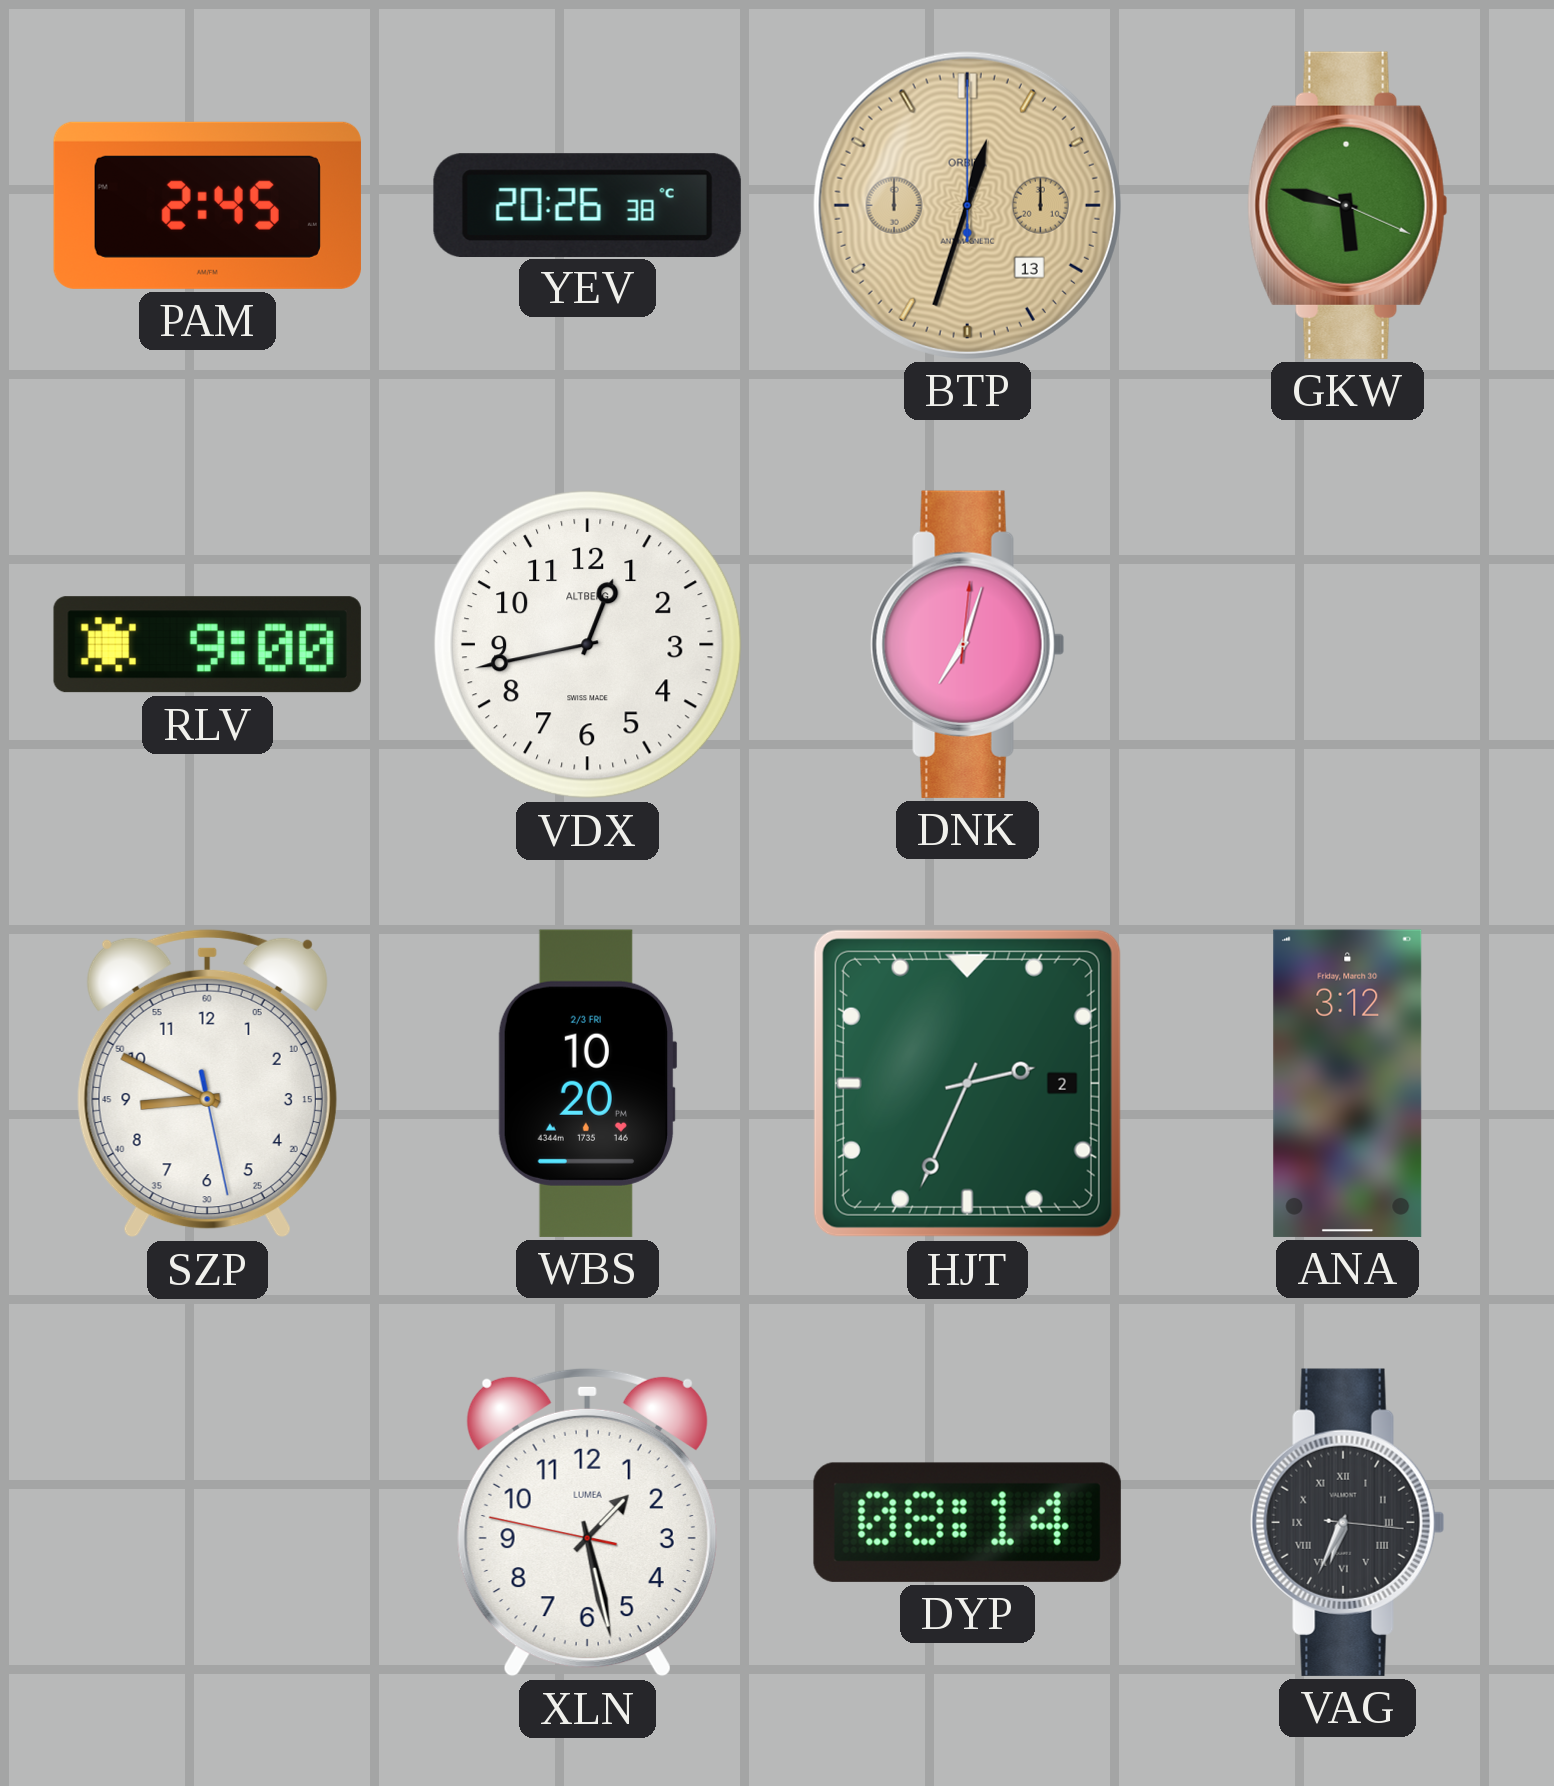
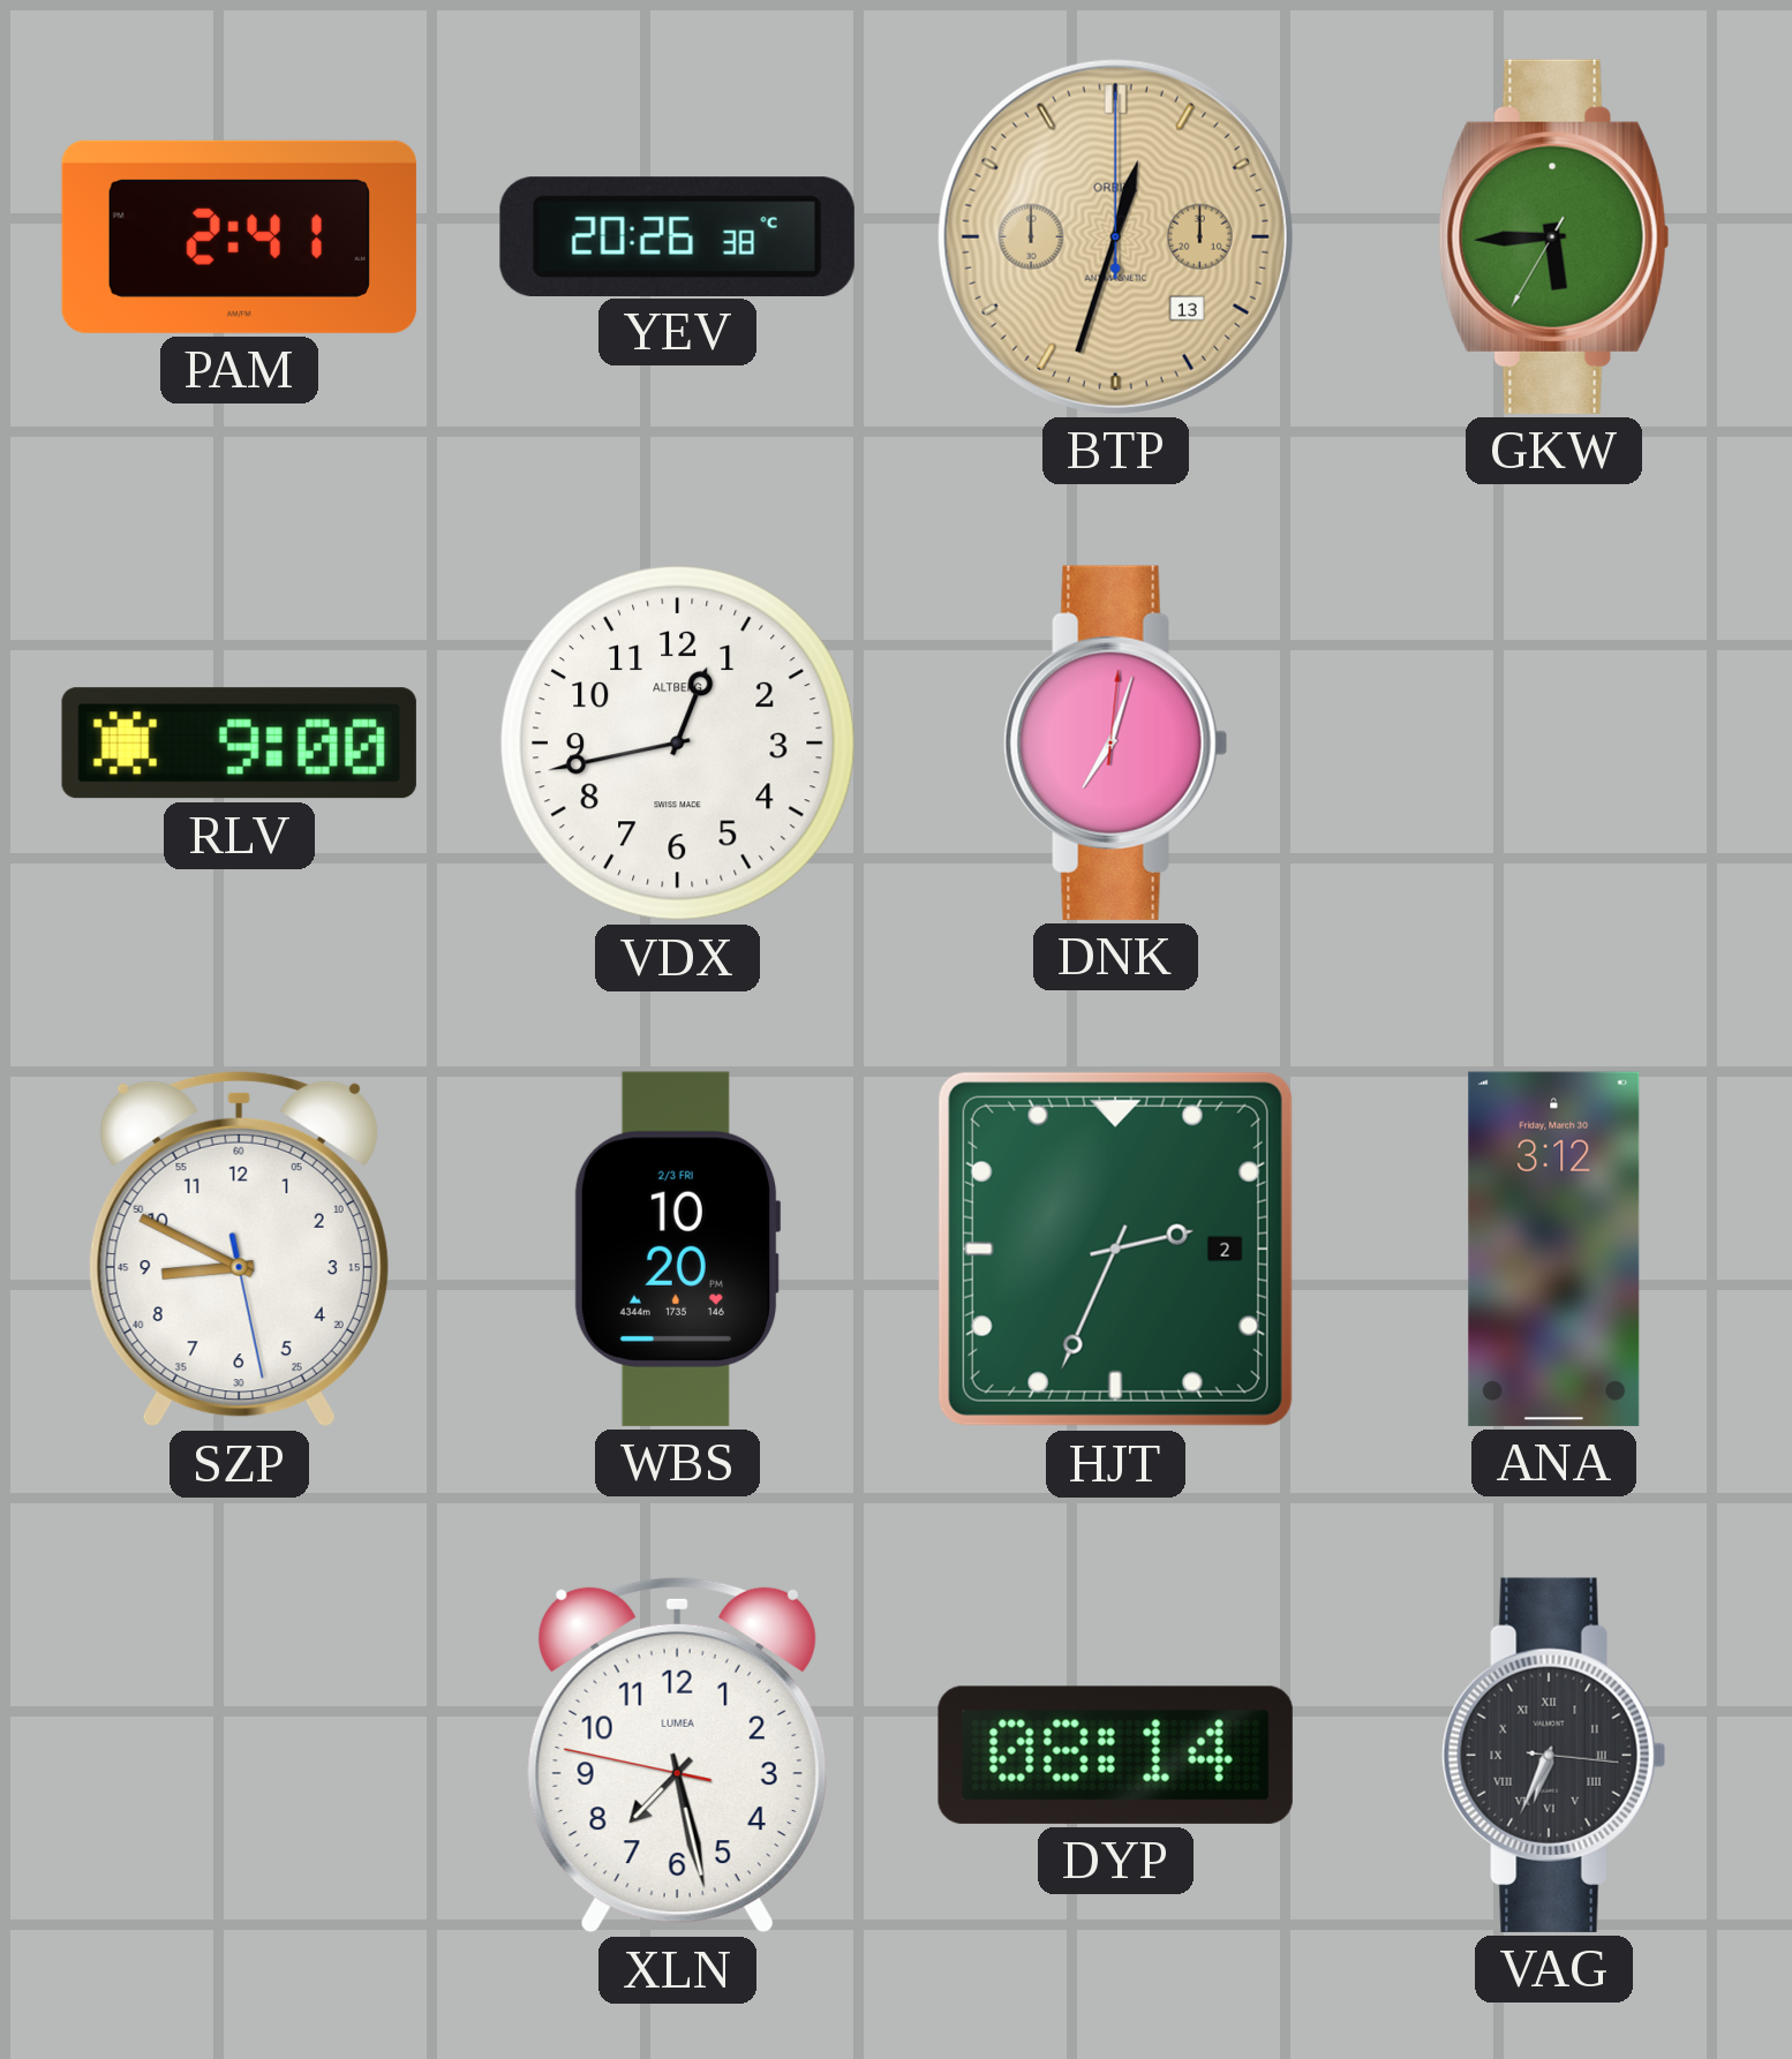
PAM: 2:45 -> 2:41
GKW: 5:47 -> 5:44
XLN: 1:27 -> 7:27
